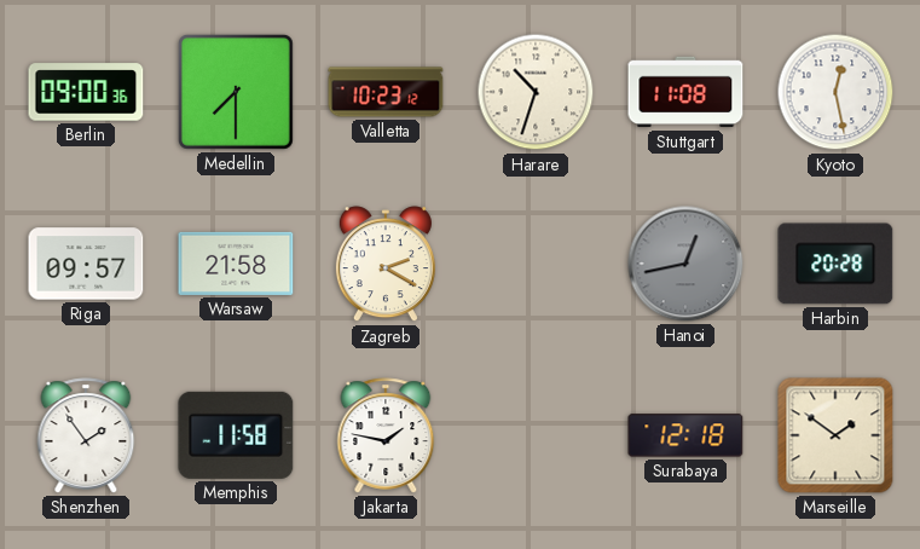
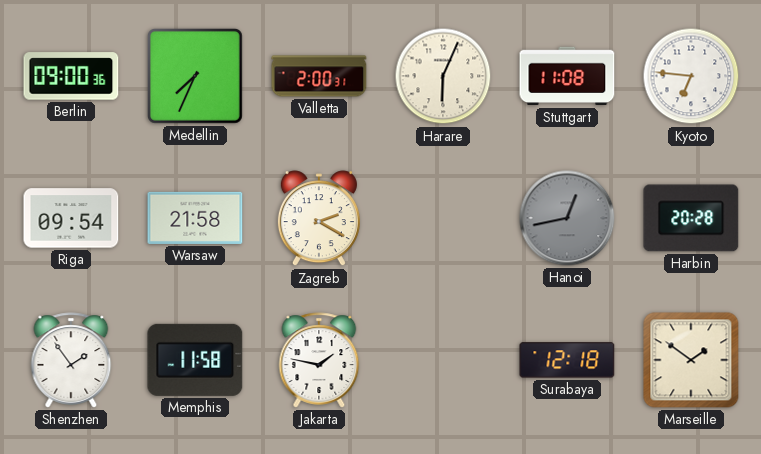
Medellin: 7:30 -> 7:34
Valletta: 10:23 -> 2:00
Harare: 10:33 -> 6:04
Kyoto: 12:28 -> 6:46
Riga: 09:57 -> 09:54
